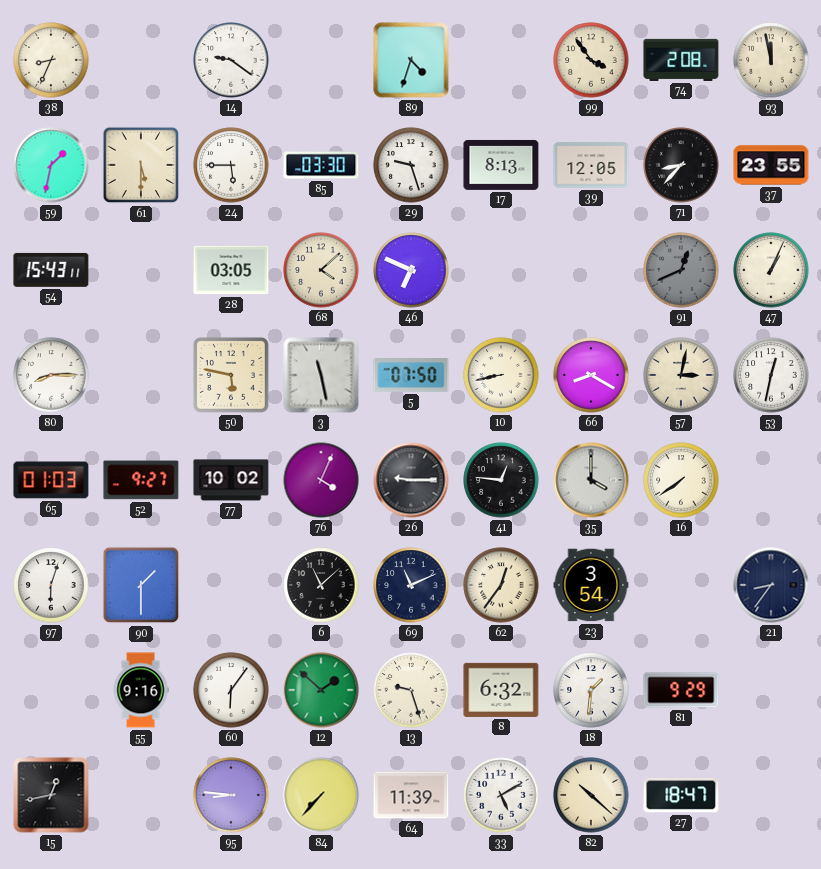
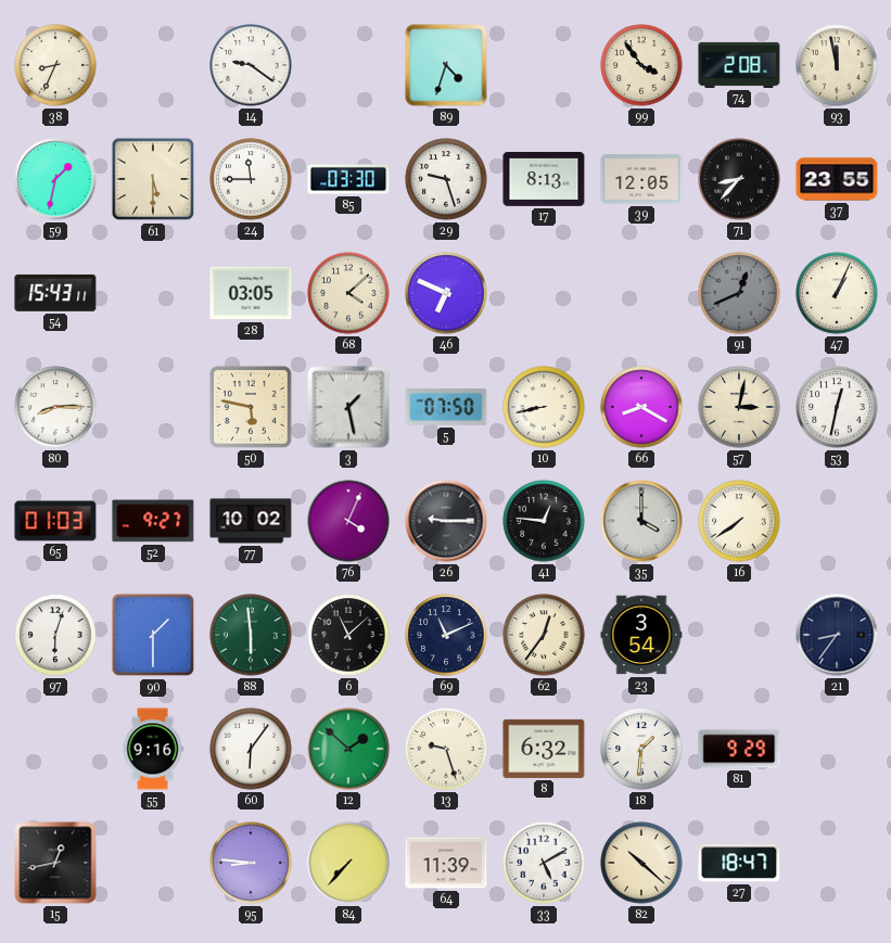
24: 5:45 -> 11:45
3: 11:28 -> 1:28
88: none -> 5:59
